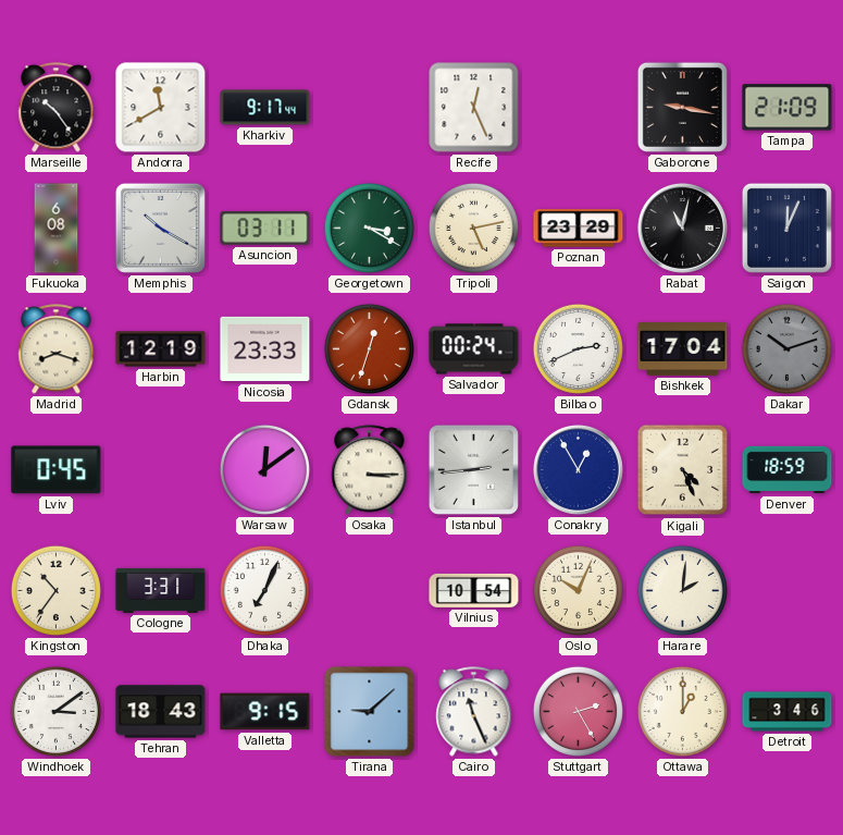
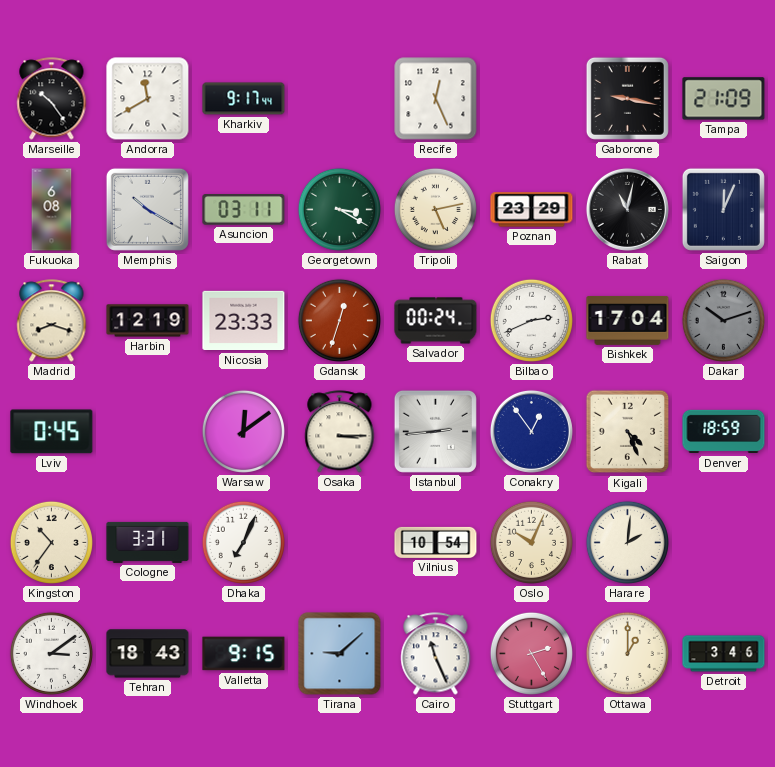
Conakry: 12:55 -> 12:54
